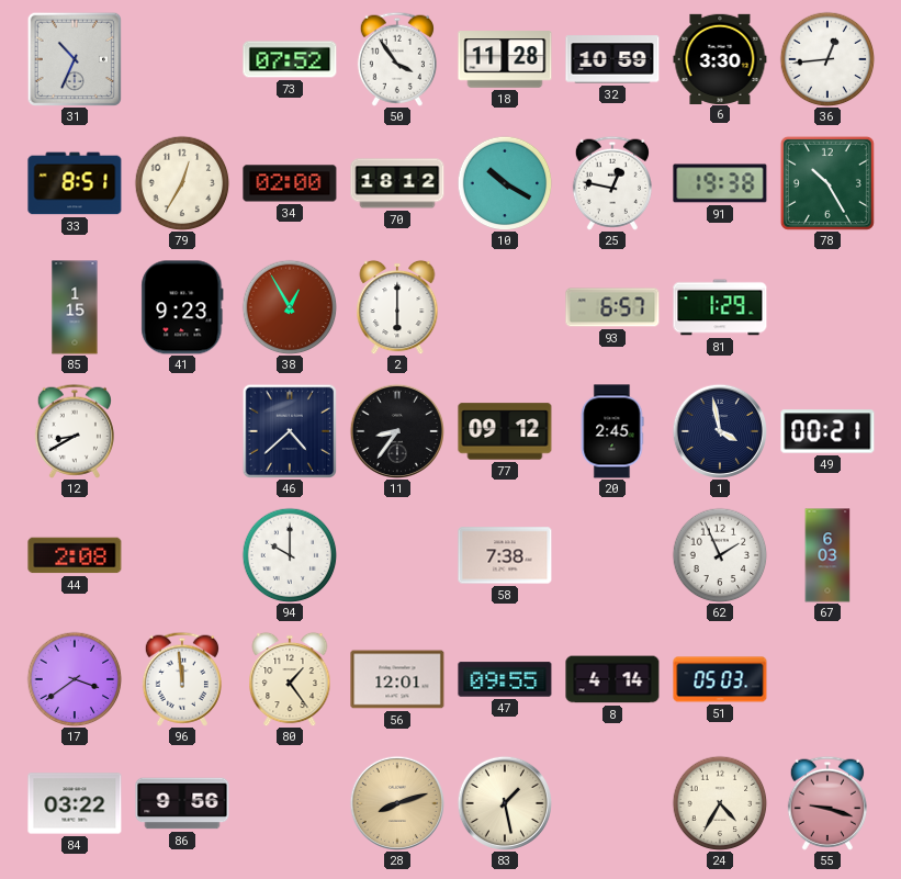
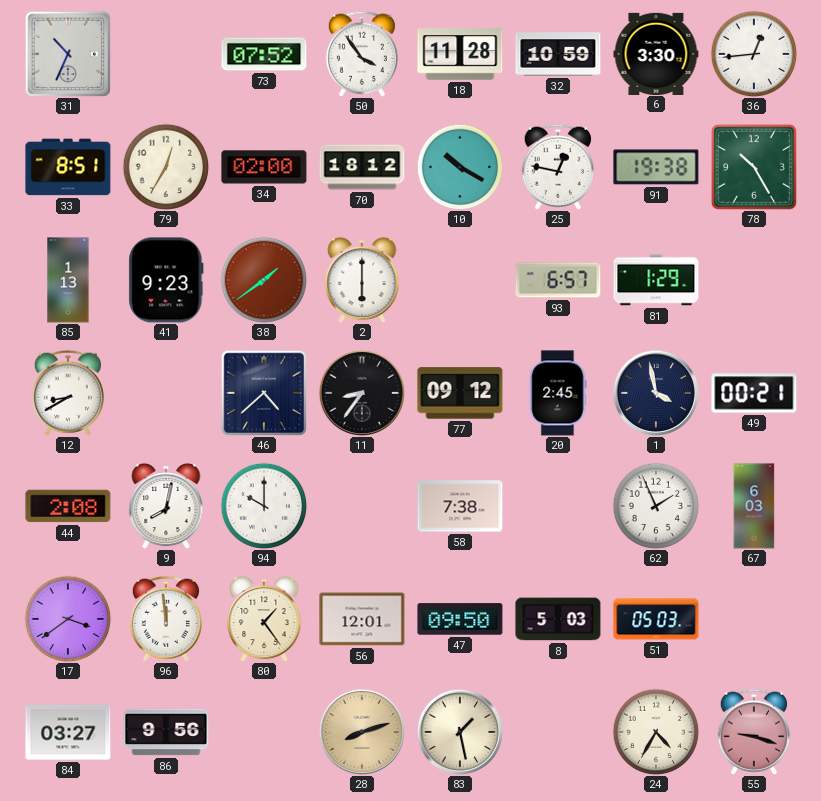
85: 1:15 -> 1:13
38: 12:55 -> 1:39
9: none -> 8:02
47: 09:55 -> 09:50
8: 4:14 -> 5:03
84: 03:22 -> 03:27
